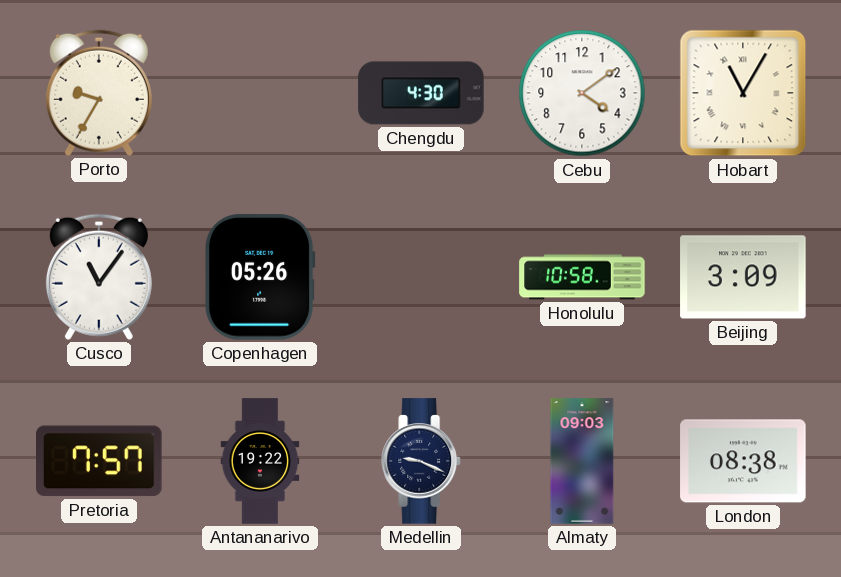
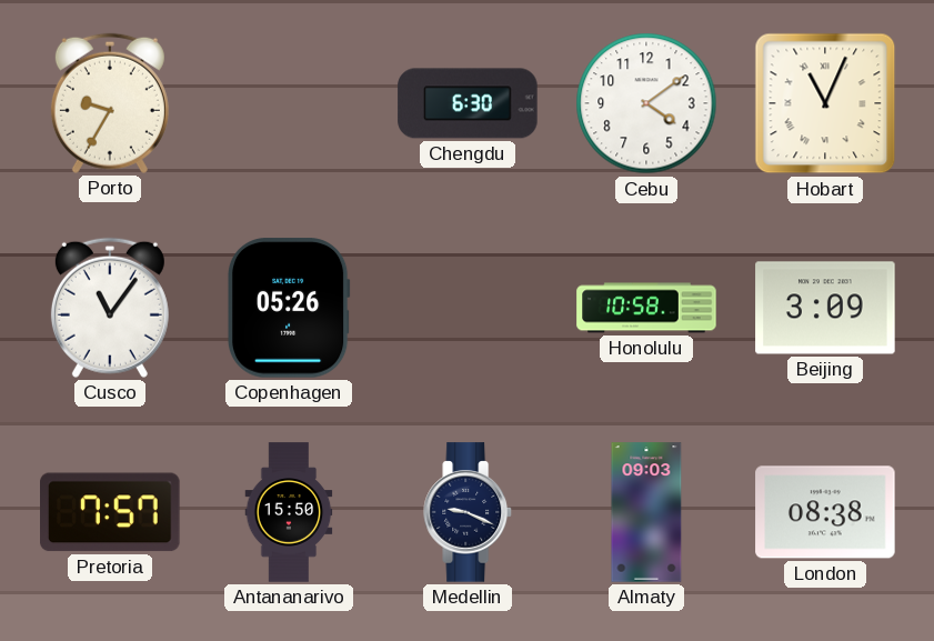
Chengdu: 4:30 -> 6:30
Hobart: 11:05 -> 11:04
Antananarivo: 19:22 -> 15:50
